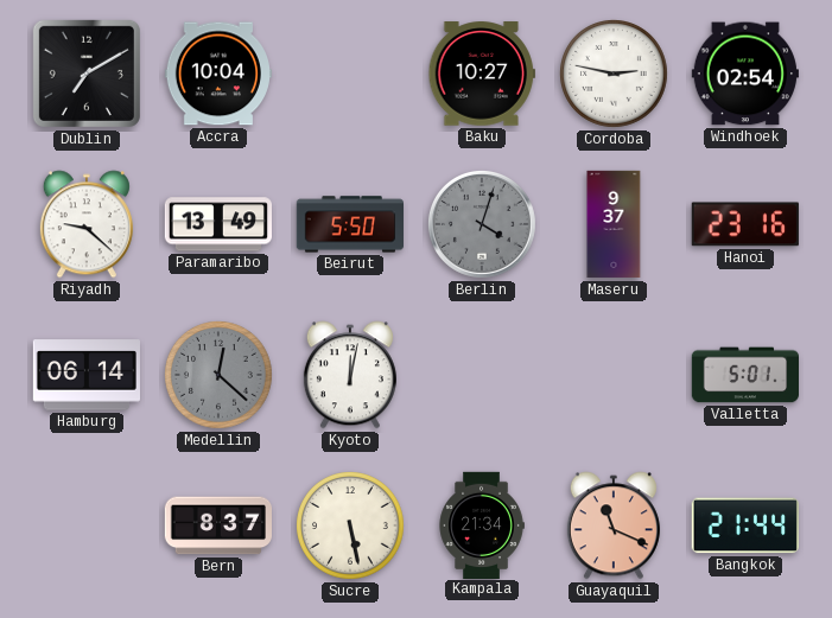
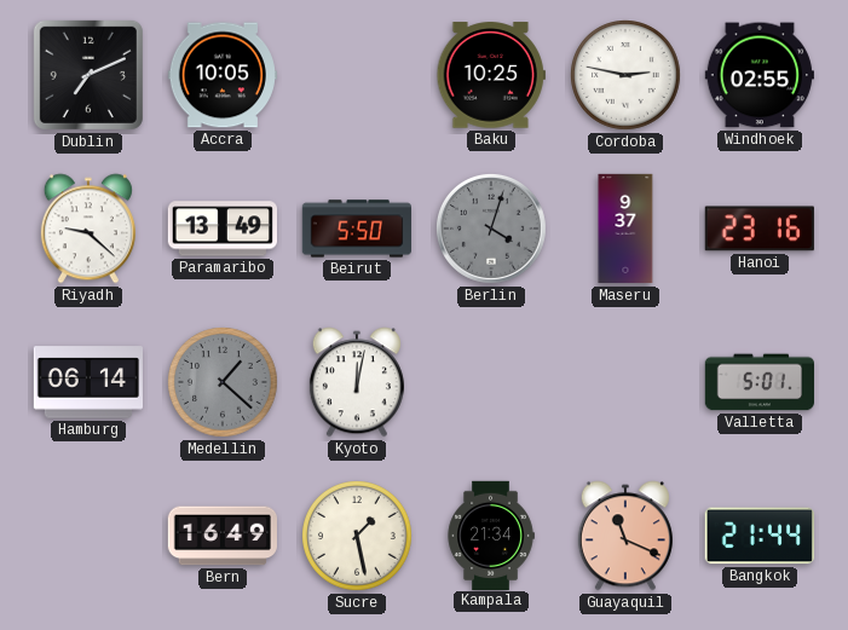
Dublin: 7:10 -> 7:11
Accra: 10:04 -> 10:05
Baku: 10:27 -> 10:25
Windhoek: 02:54 -> 02:55
Medellin: 12:22 -> 1:22
Bern: 8:37 -> 16:49
Sucre: 5:28 -> 1:28
